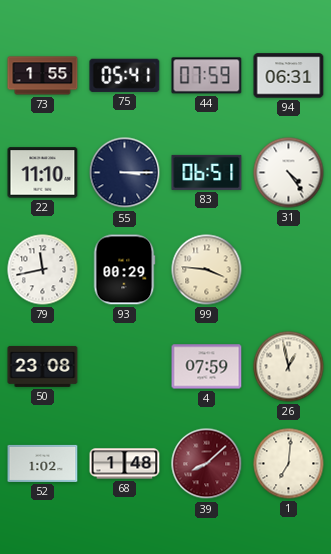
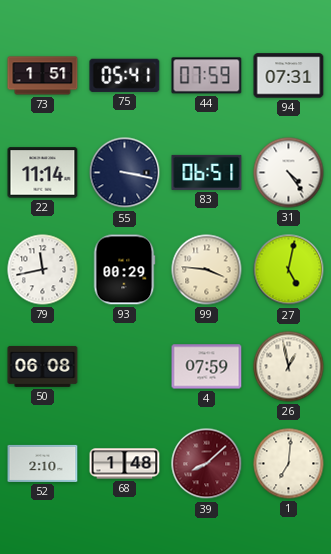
73: 1:55 -> 1:51
94: 06:31 -> 07:31
22: 11:10 -> 11:14
55: 3:15 -> 3:17
27: none -> 5:02
50: 23:08 -> 06:08
52: 1:02 -> 2:10
